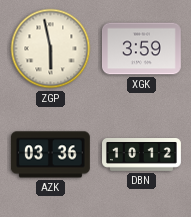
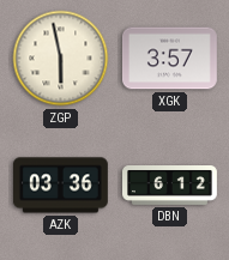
XGK: 3:59 -> 3:57
DBN: 10:12 -> 6:12
